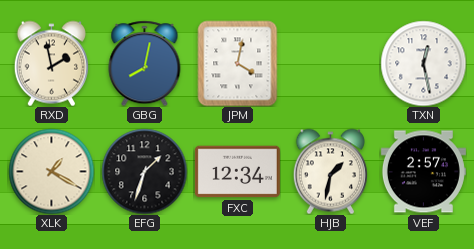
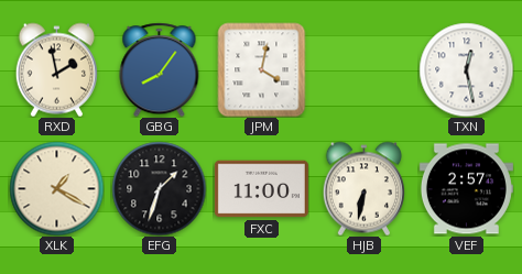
GBG: 8:02 -> 8:06
FXC: 12:34 -> 11:00
HJB: 1:32 -> 6:32
